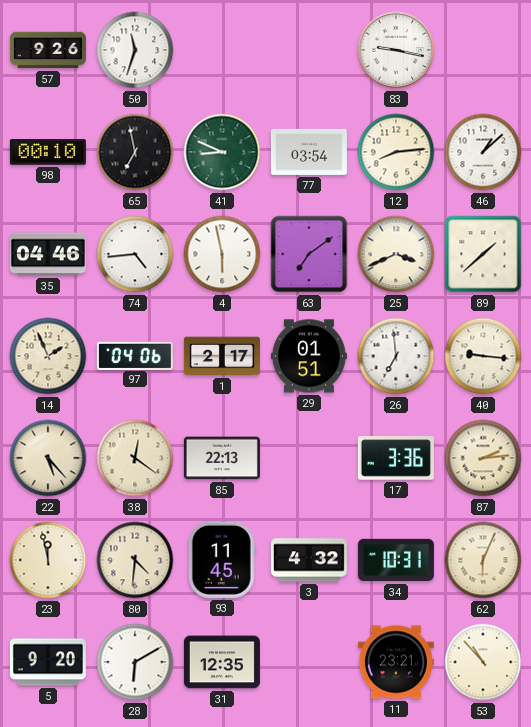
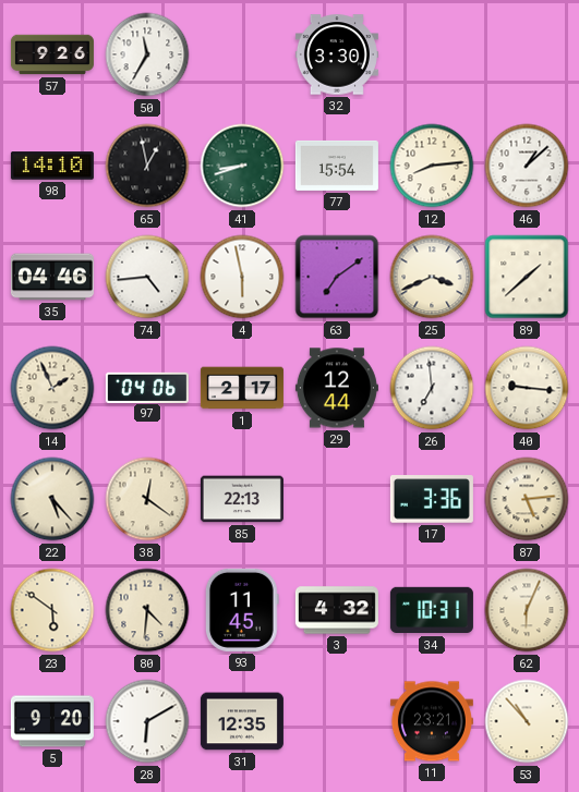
50: 11:33 -> 11:35
32: none -> 3:30
83: 9:17 -> none
98: 00:10 -> 14:10
65: 6:58 -> 12:58
41: 8:49 -> 8:42
77: 03:54 -> 15:54
29: 01:51 -> 12:44
87: 2:14 -> 5:14
23: 11:58 -> 5:51
